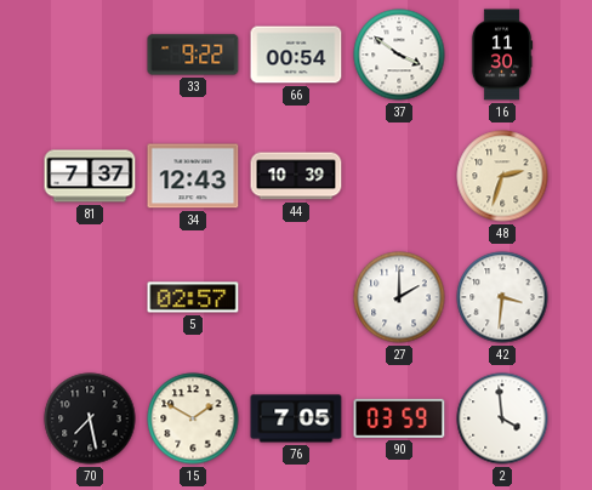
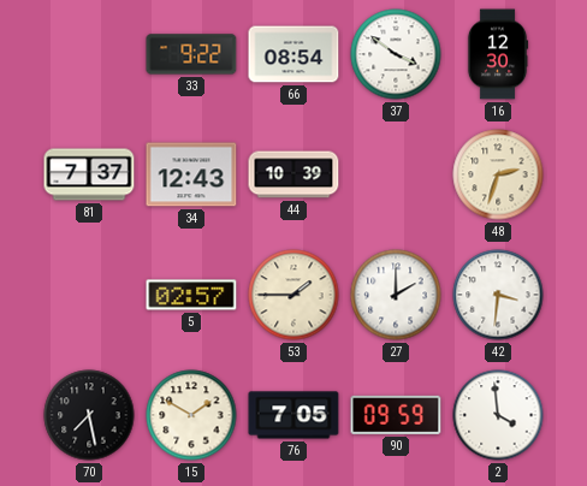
66: 00:54 -> 08:54
16: 11:30 -> 12:30
53: none -> 1:45
90: 03:59 -> 09:59
